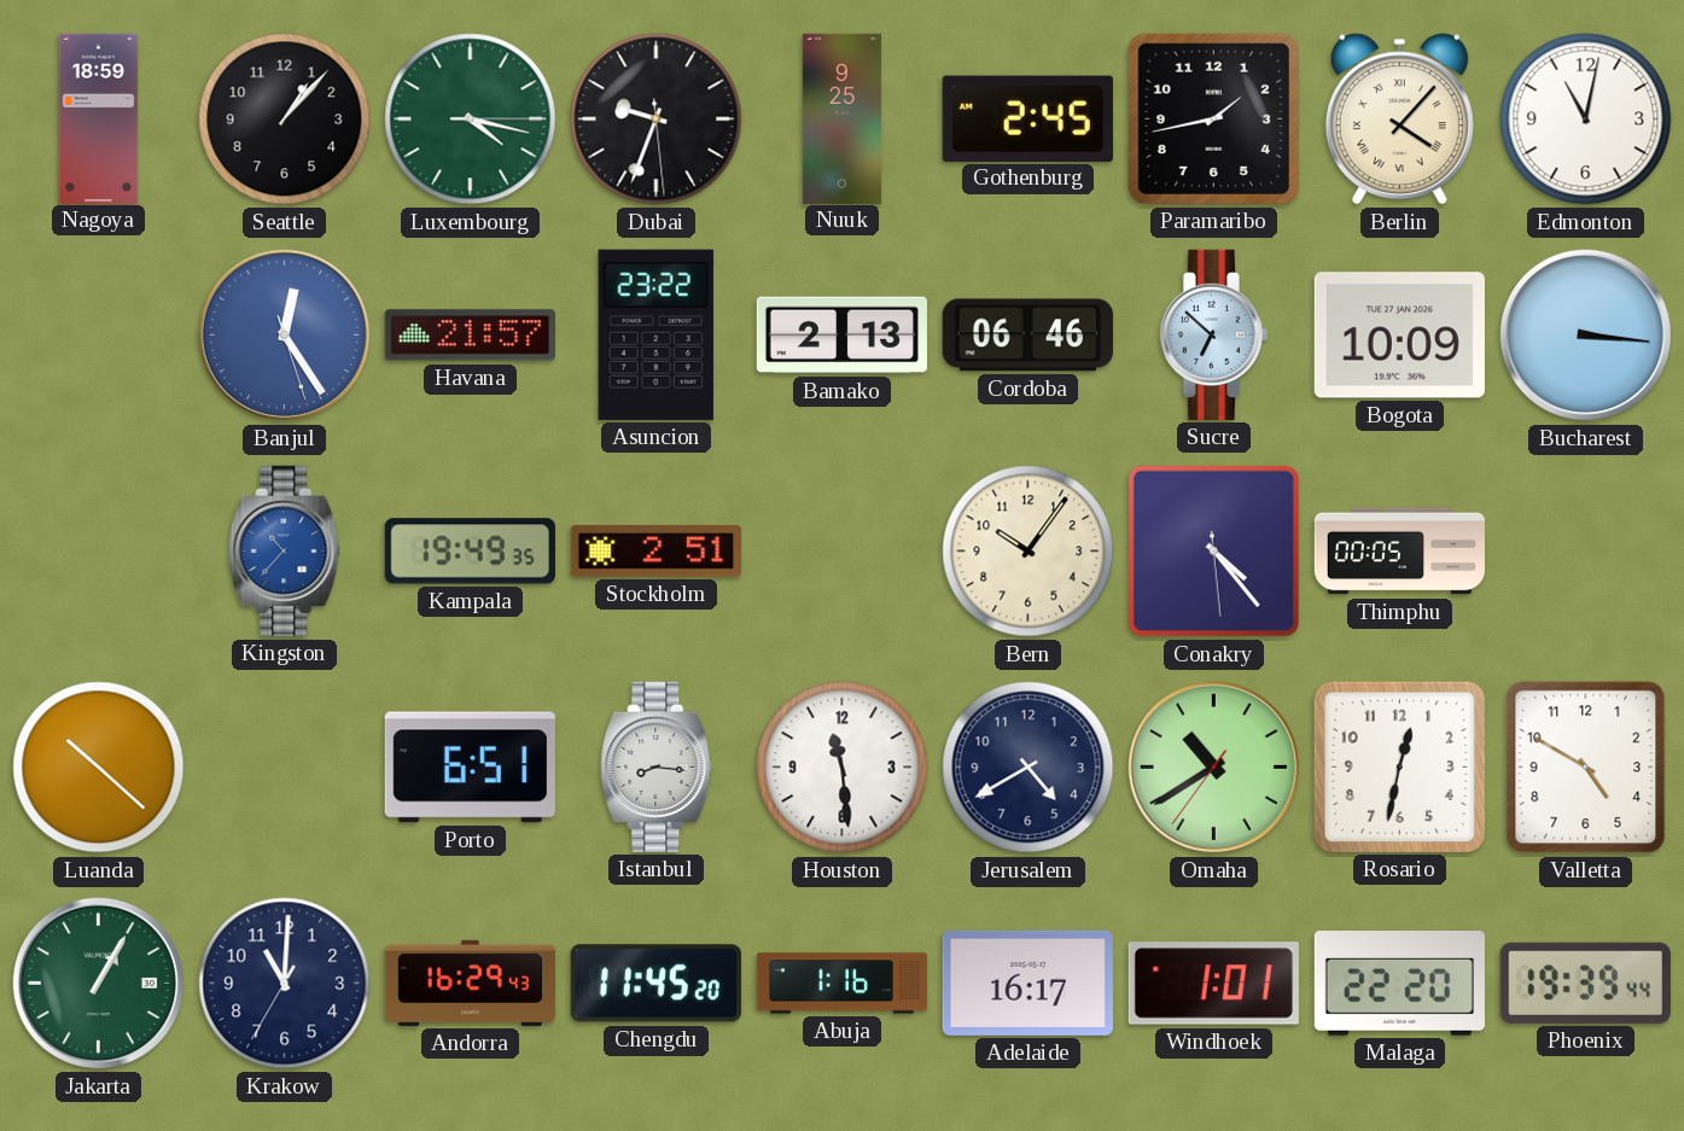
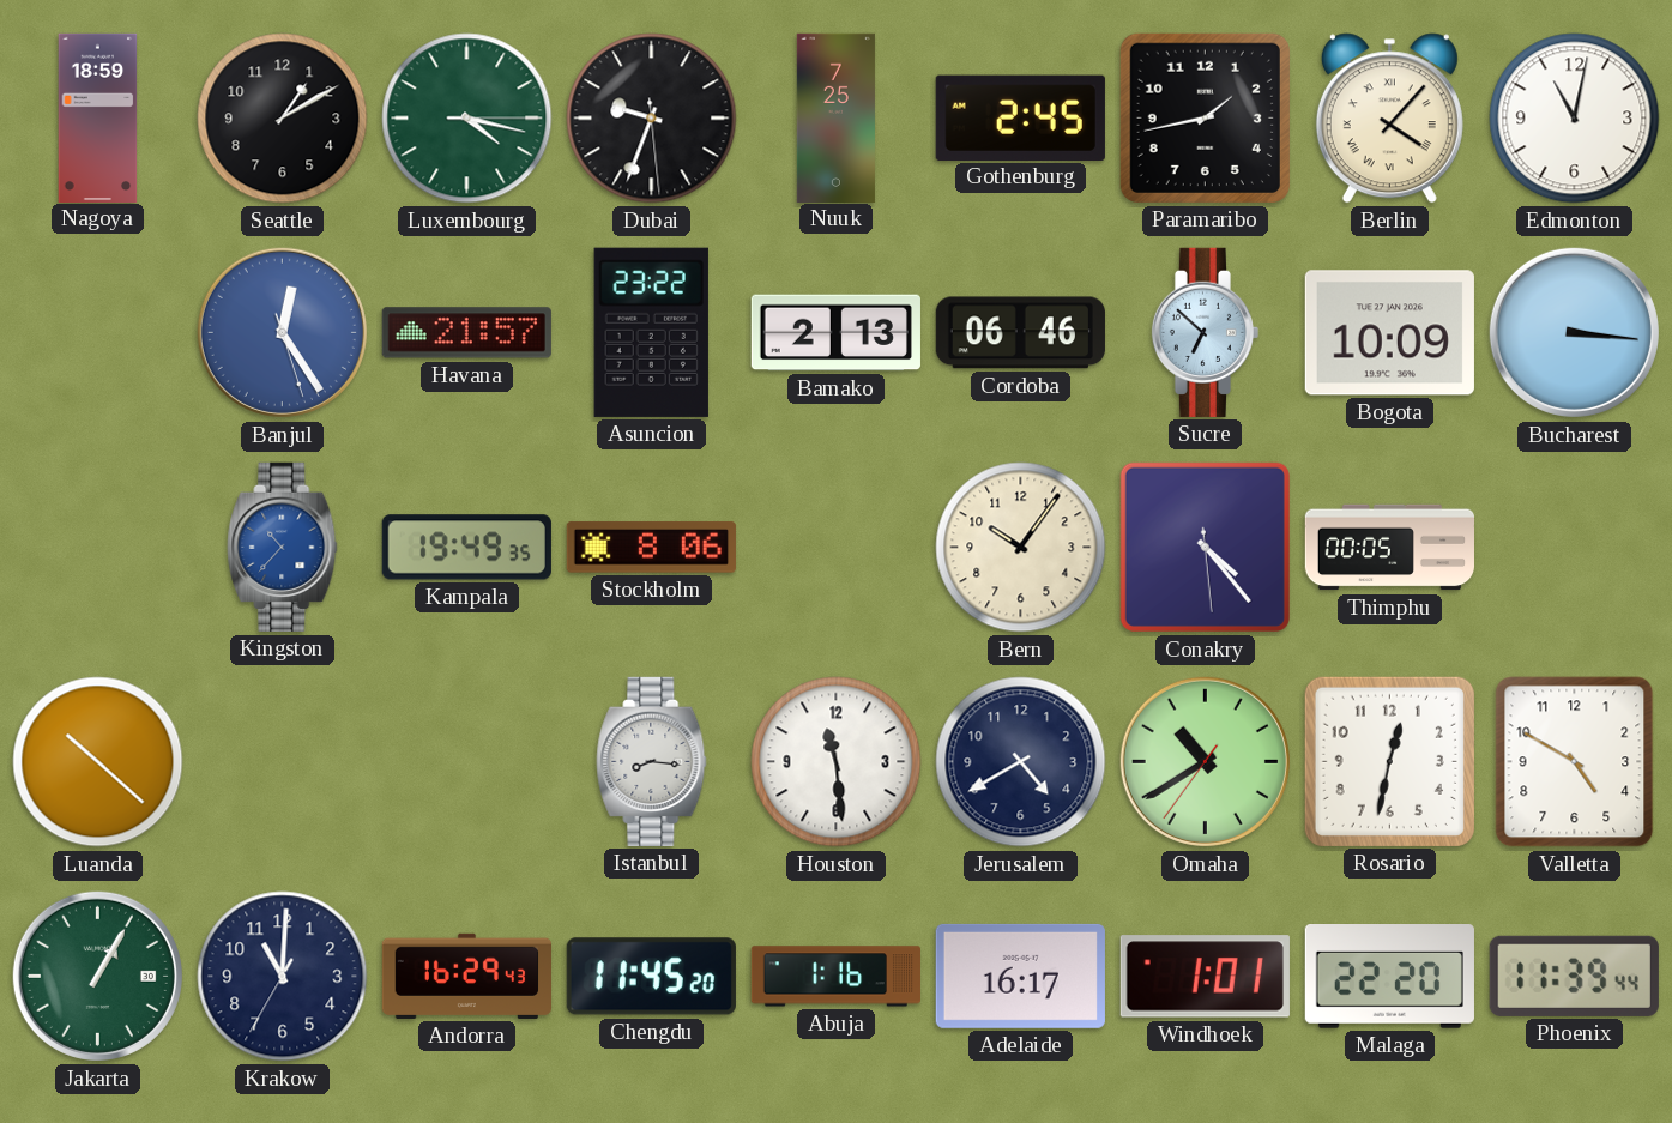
Seattle: 1:07 -> 1:10
Nuuk: 9:25 -> 7:25
Stockholm: 2:51 -> 8:06
Porto: 6:51 -> none
Phoenix: 19:39 -> 11:39
